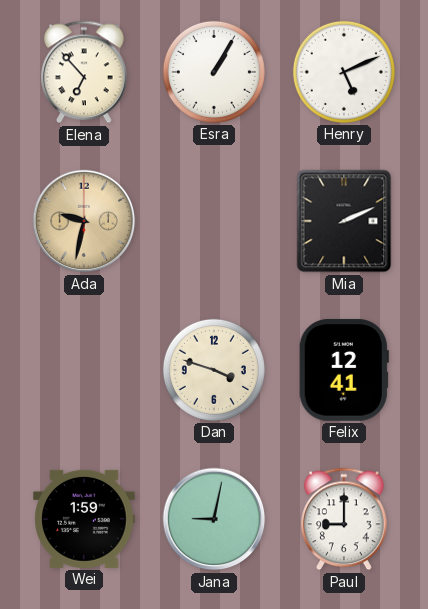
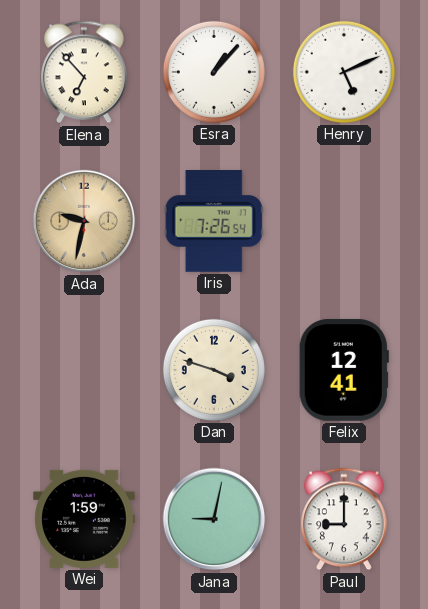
Esra: 1:05 -> 1:07
Iris: none -> 7:26
Mia: 2:11 -> none
